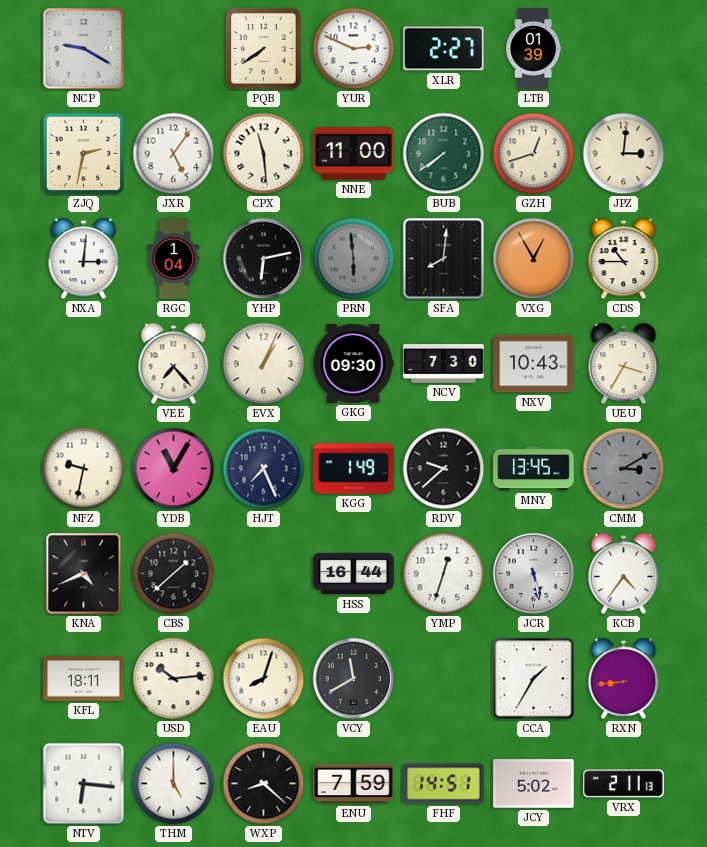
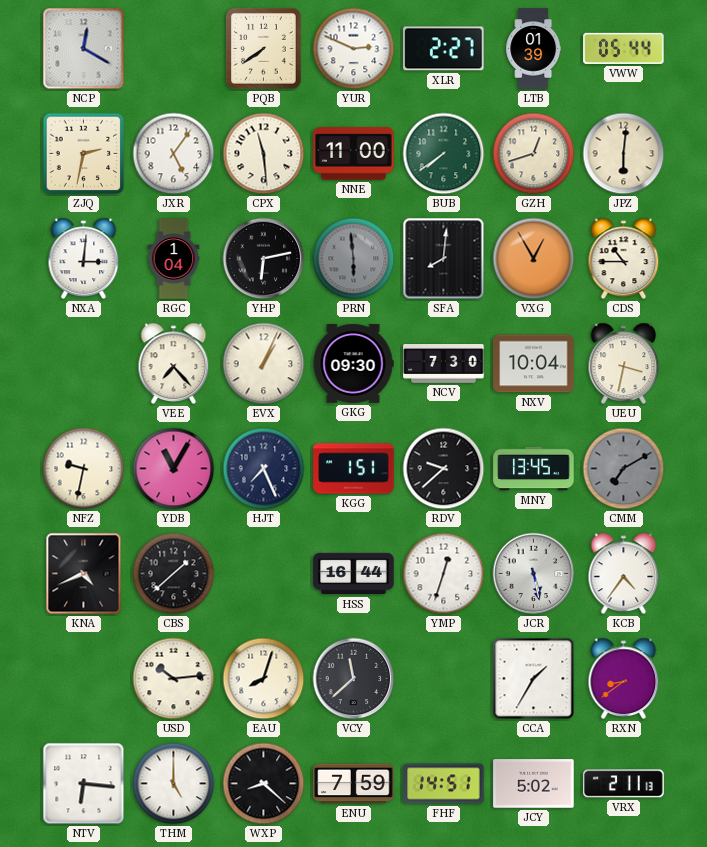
NCP: 9:20 -> 12:20
VWW: none -> 05:44
JPZ: 3:01 -> 6:01
NXV: 10:43 -> 10:04
UEU: 3:35 -> 3:32
KGG: 1:49 -> 1:51
CMM: 3:10 -> 7:10
KFL: 18:11 -> none
VCY: 11:40 -> 11:38
RXN: 8:44 -> 8:39
